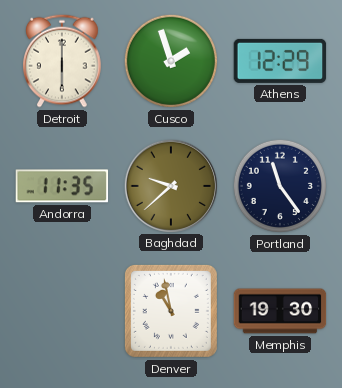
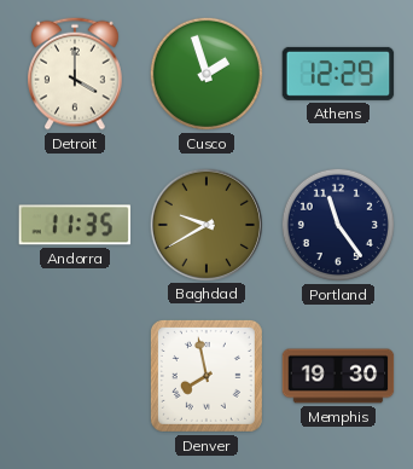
Detroit: 6:00 -> 4:00
Baghdad: 9:38 -> 9:40
Denver: 10:58 -> 7:58
